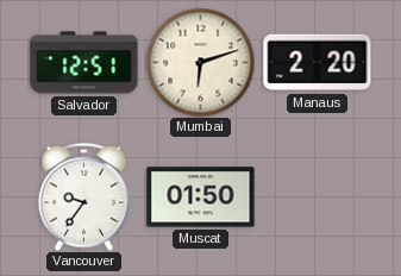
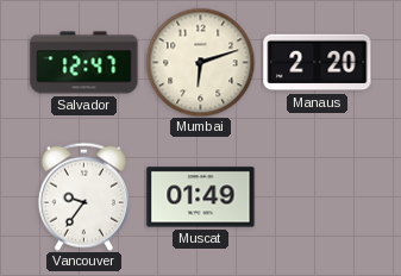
Salvador: 12:51 -> 12:47
Muscat: 01:50 -> 01:49
